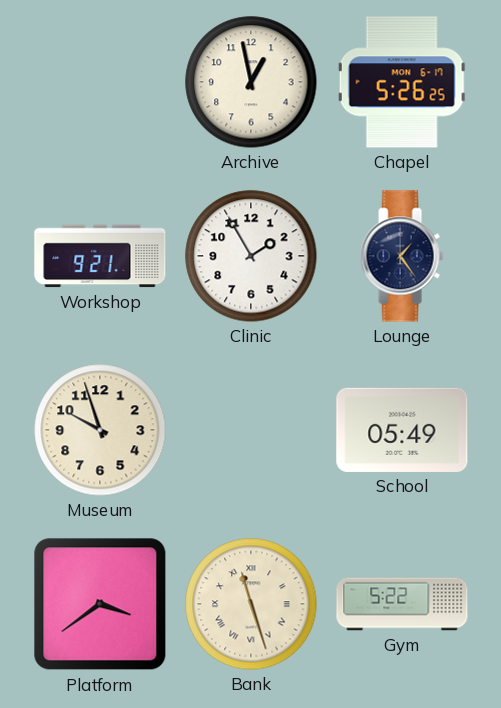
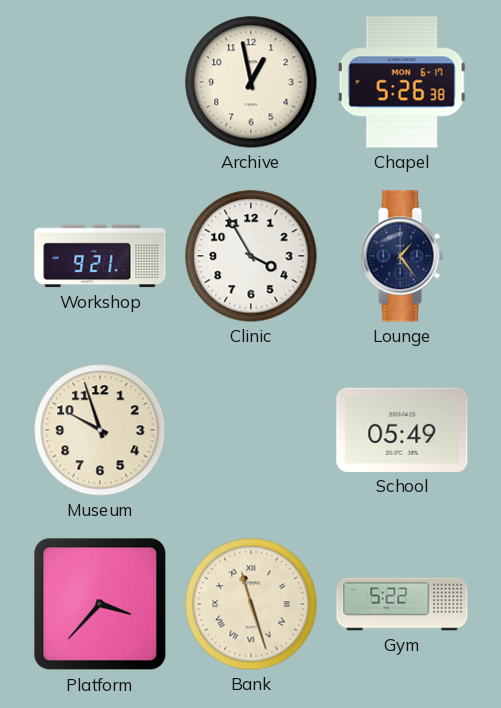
Chapel: 5:26:25 -> 5:26:38
Clinic: 1:55 -> 3:55
Platform: 3:39 -> 3:37
